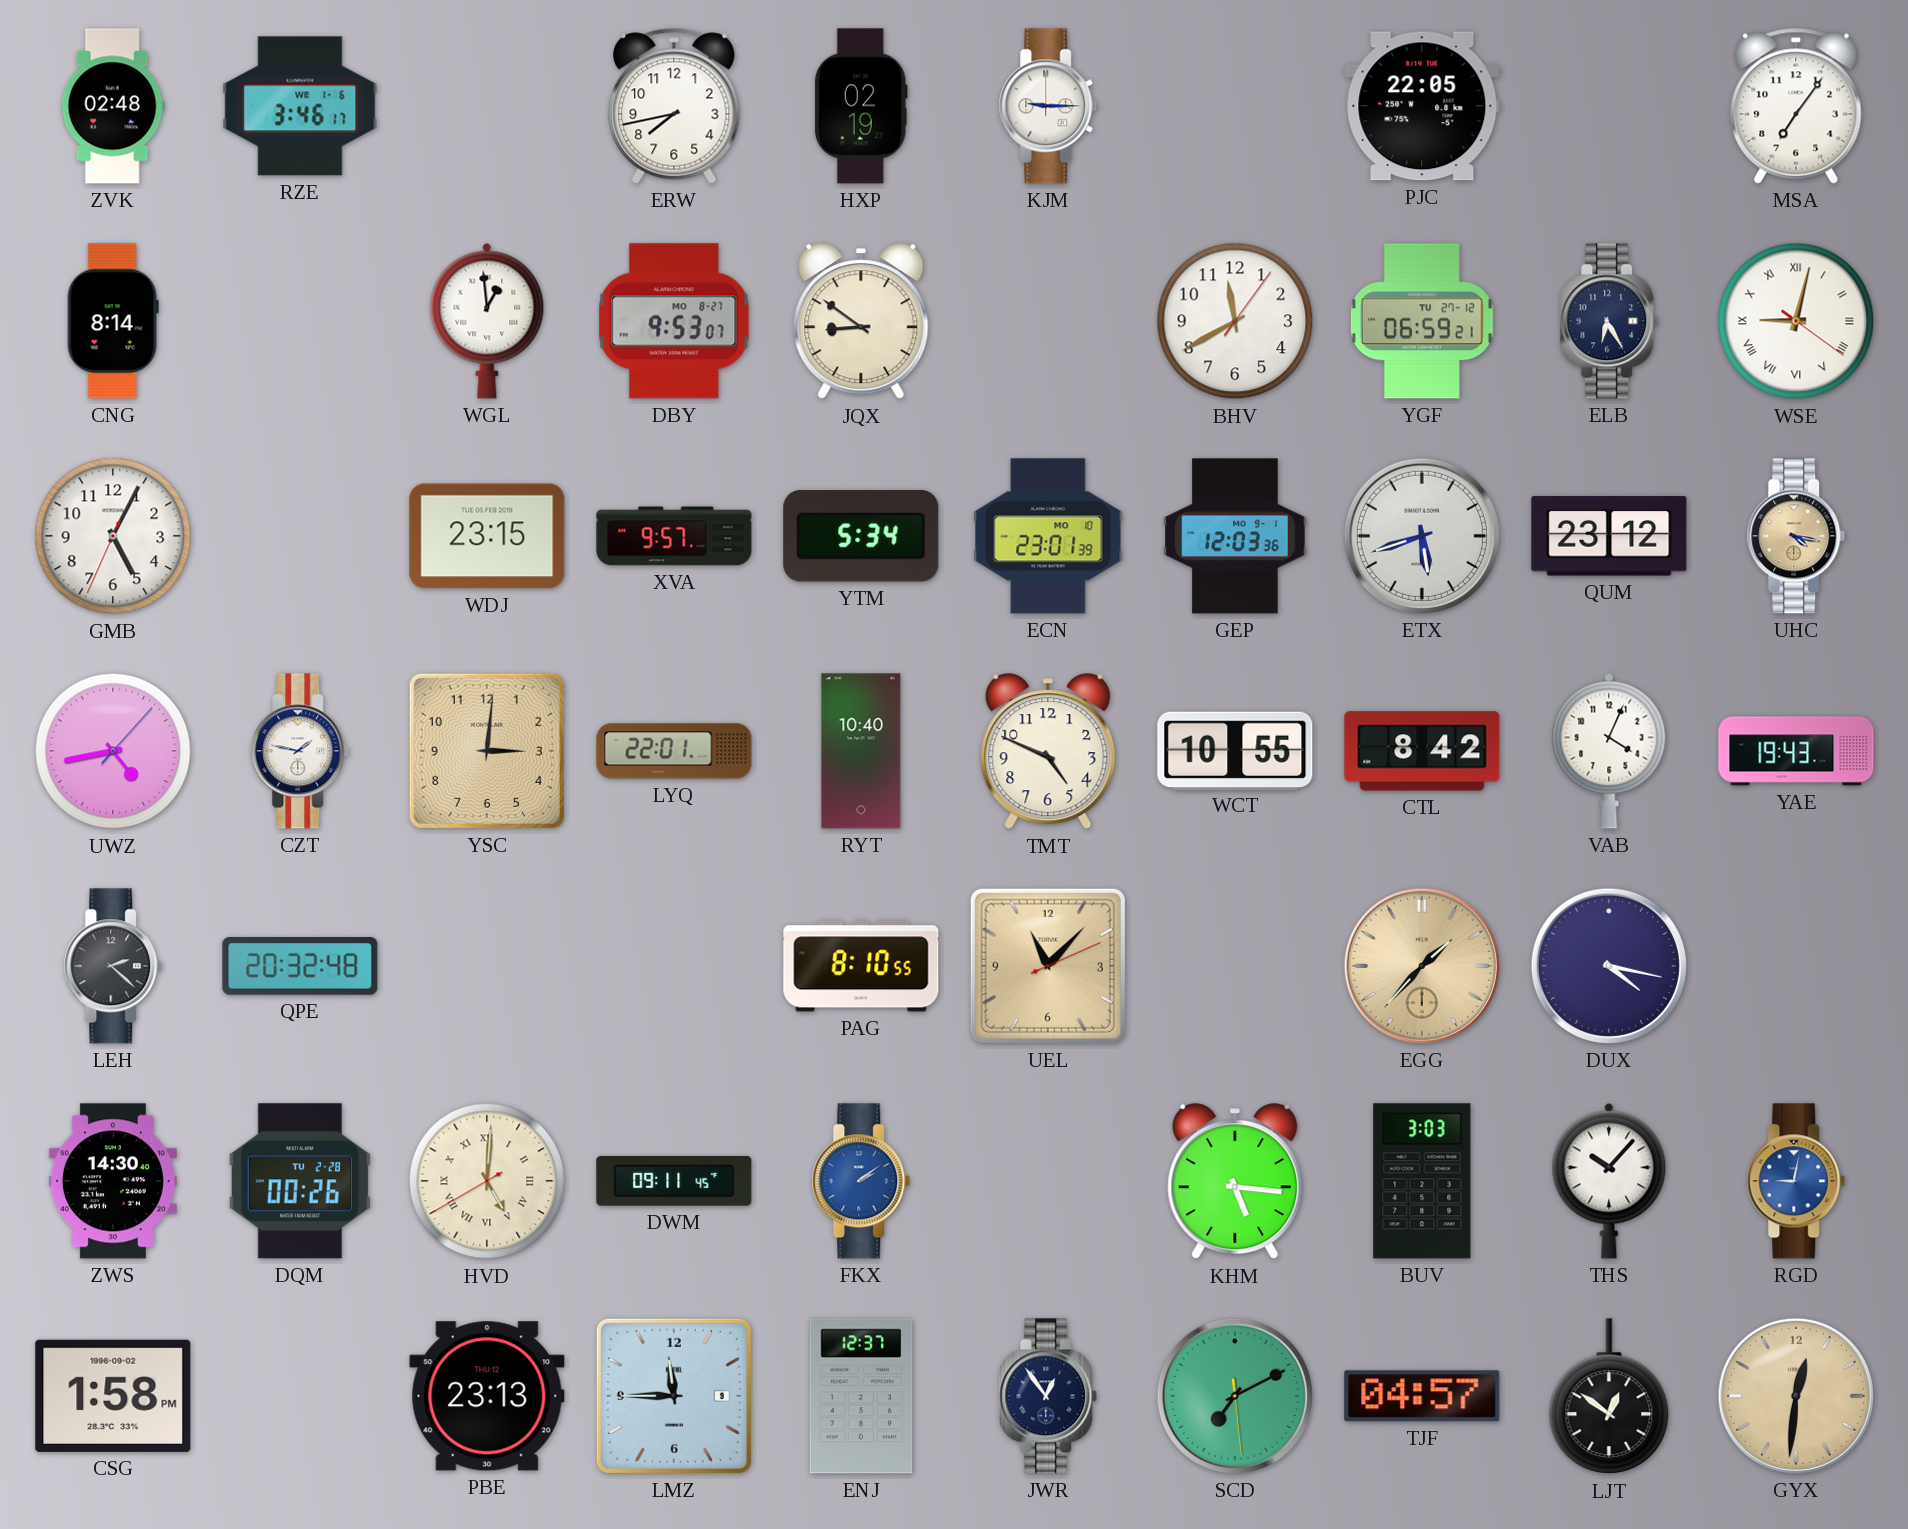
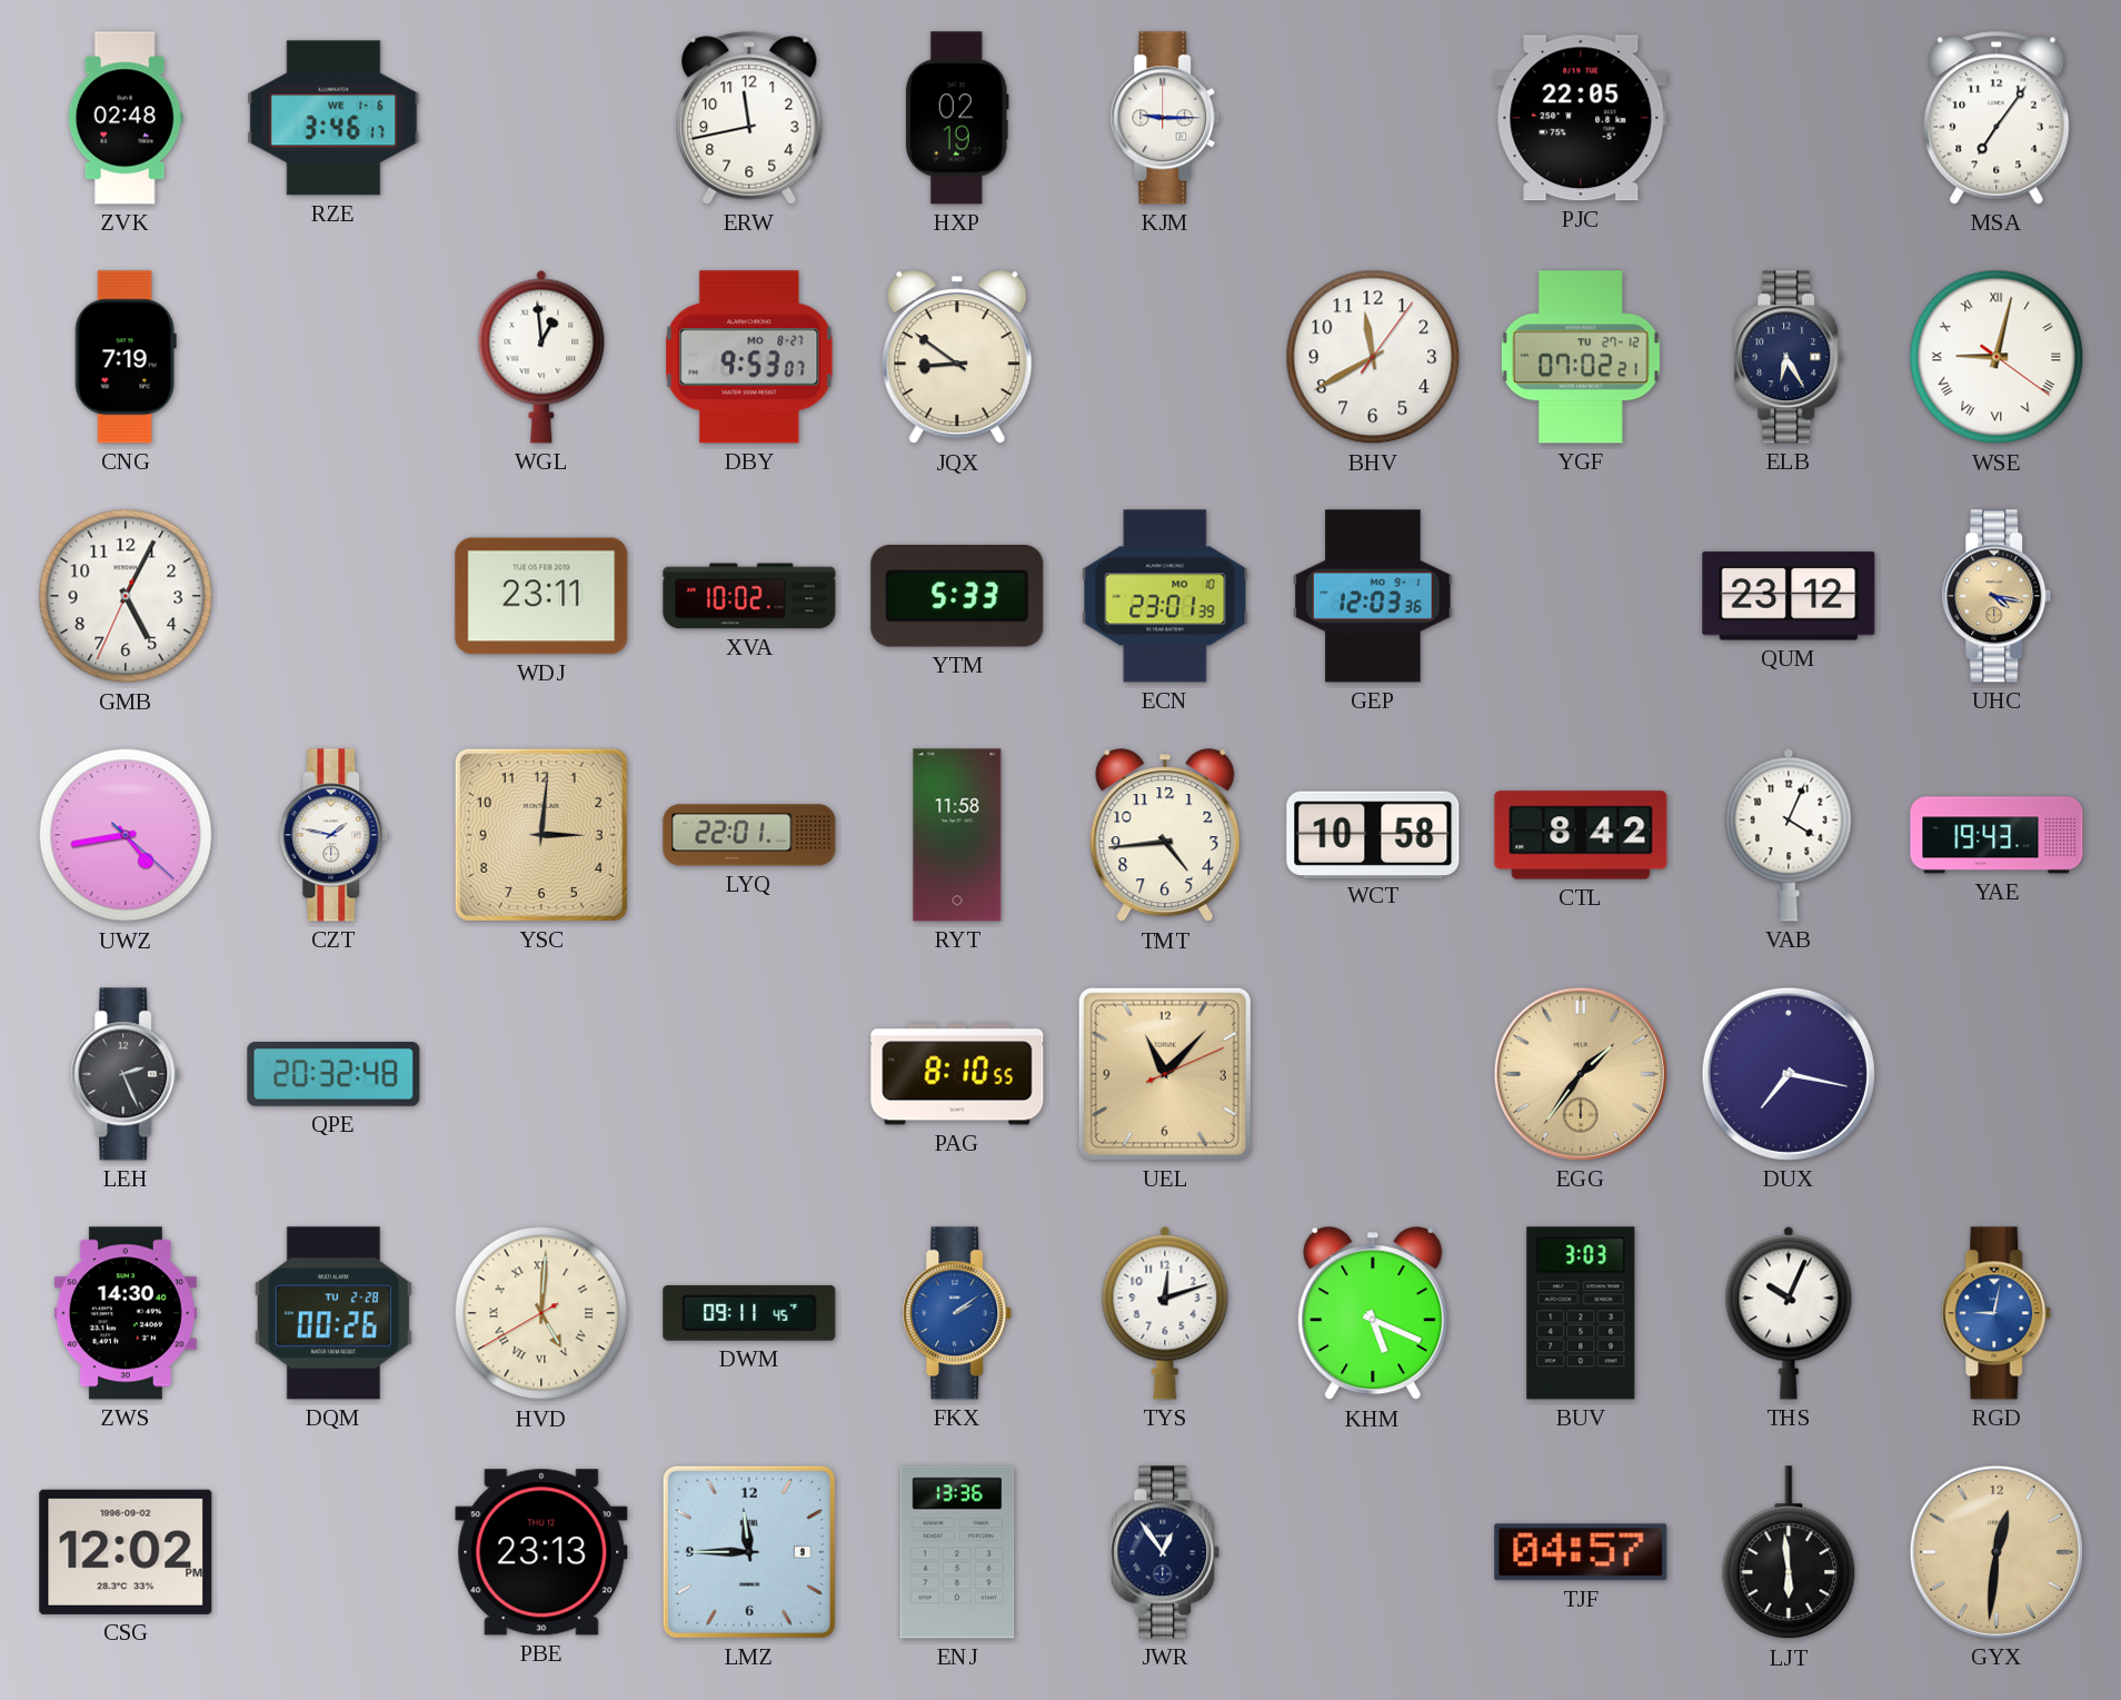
ERW: 7:43 -> 11:43
CNG: 8:14 -> 7:19
YGF: 06:59 -> 07:02
WDJ: 23:15 -> 23:11
XVA: 9:57 -> 10:02
YTM: 5:34 -> 5:33
ETX: 5:42 -> none
UWZ: 4:43:07 -> 4:43:22
RYT: 10:40 -> 11:58
TMT: 4:49 -> 4:44
WCT: 10:55 -> 10:58
LEH: 2:22 -> 2:26
EGG: 1:37 -> 1:36
DUX: 4:17 -> 7:17
TYS: none -> 12:12
KHM: 5:16 -> 5:19
THS: 10:07 -> 10:04
CSG: 1:58 -> 12:02
ENJ: 12:37 -> 13:36
SCD: 7:10 -> none
LJT: 12:51 -> 5:59
